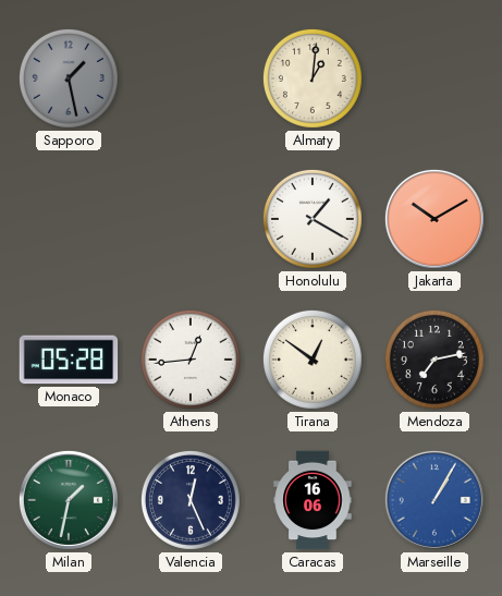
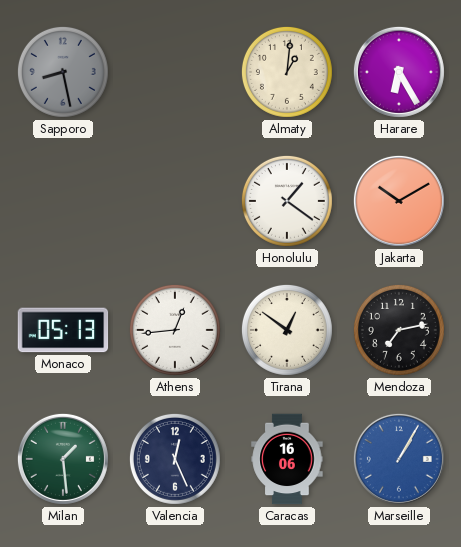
Sapporo: 1:28 -> 8:28
Harare: none -> 6:25
Honolulu: 1:20 -> 1:21
Monaco: 05:28 -> 05:13
Milan: 1:32 -> 1:29
